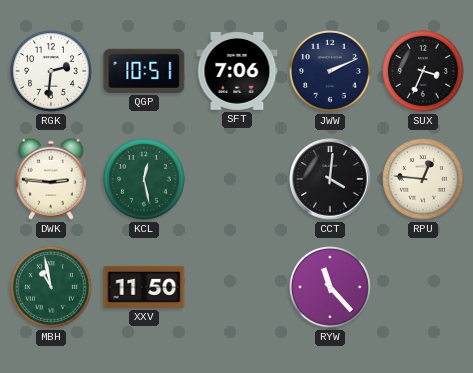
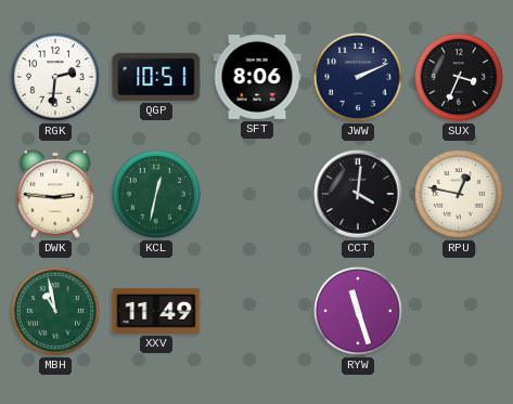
SFT: 7:06 -> 8:06
KCL: 12:28 -> 12:32
RPU: 12:46 -> 12:47
XXV: 11:50 -> 11:49
RYW: 11:23 -> 11:27
